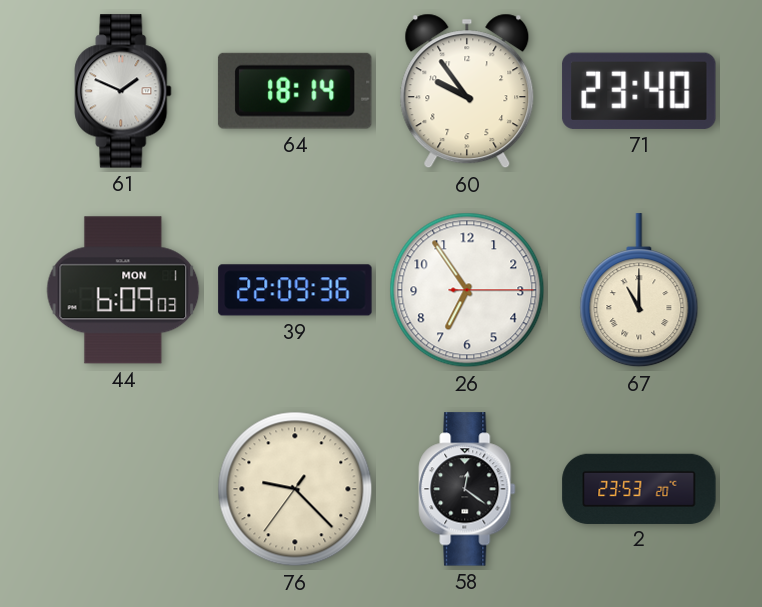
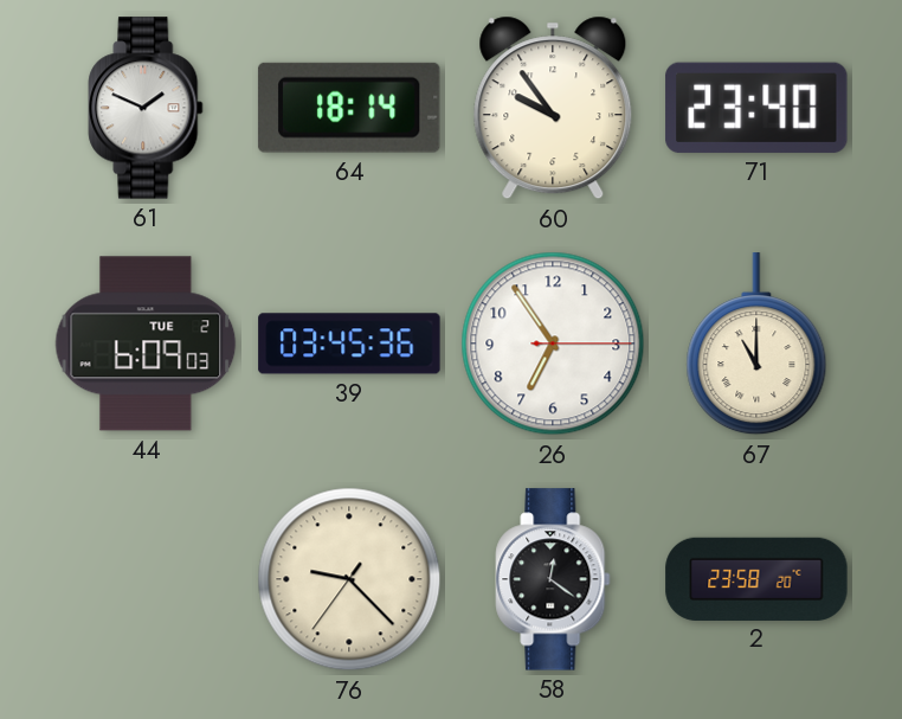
44 date: MON 1 -> TUE 2
39: 22:09 -> 03:45
2: 23:53 -> 23:58
